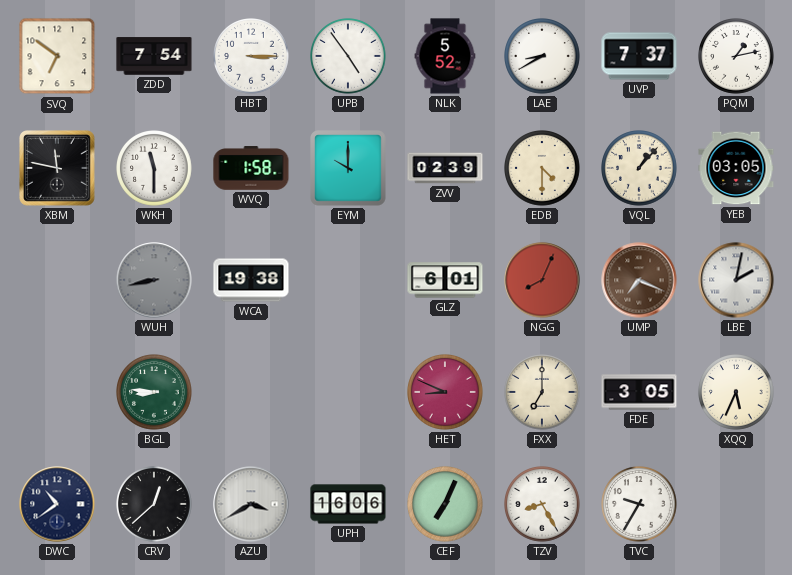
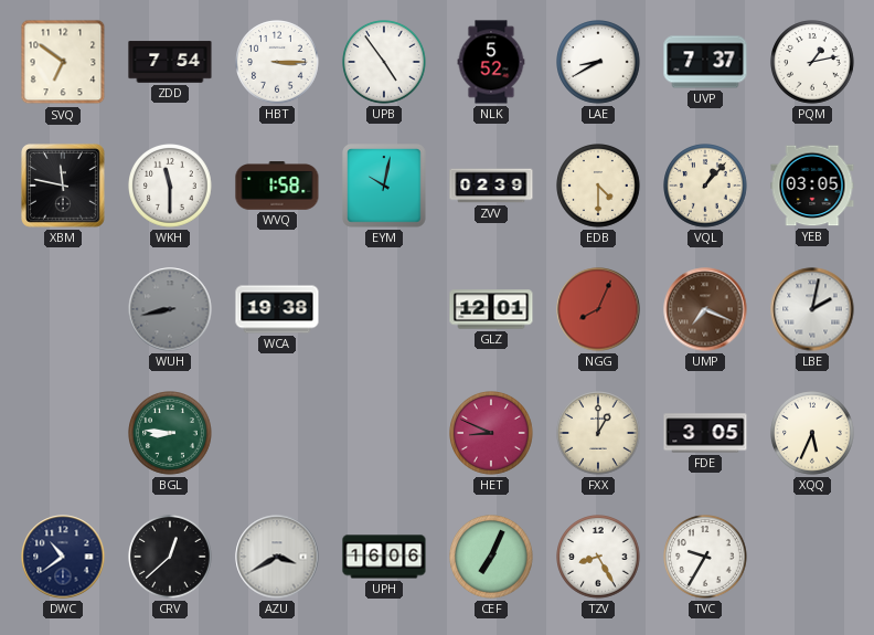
EYM: 10:00 -> 10:02
GLZ: 6:01 -> 12:01
FXX: 7:00 -> 1:00
